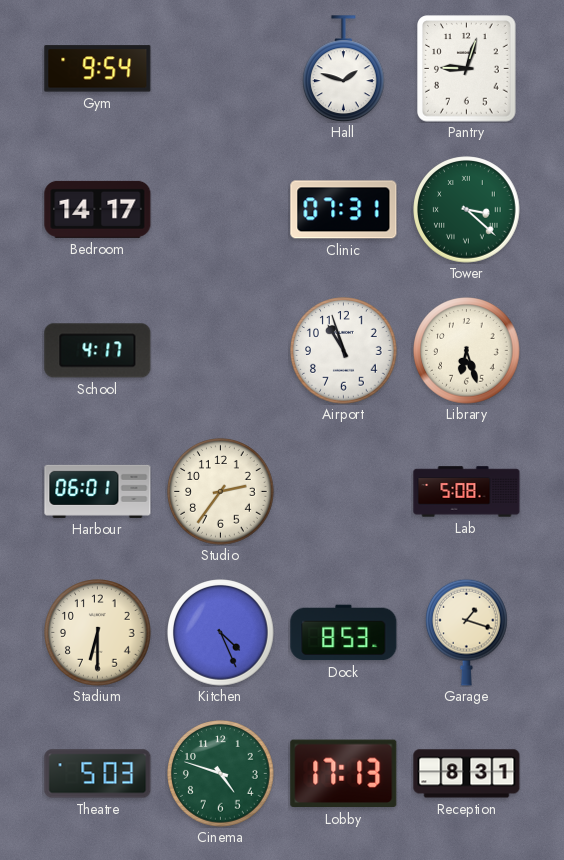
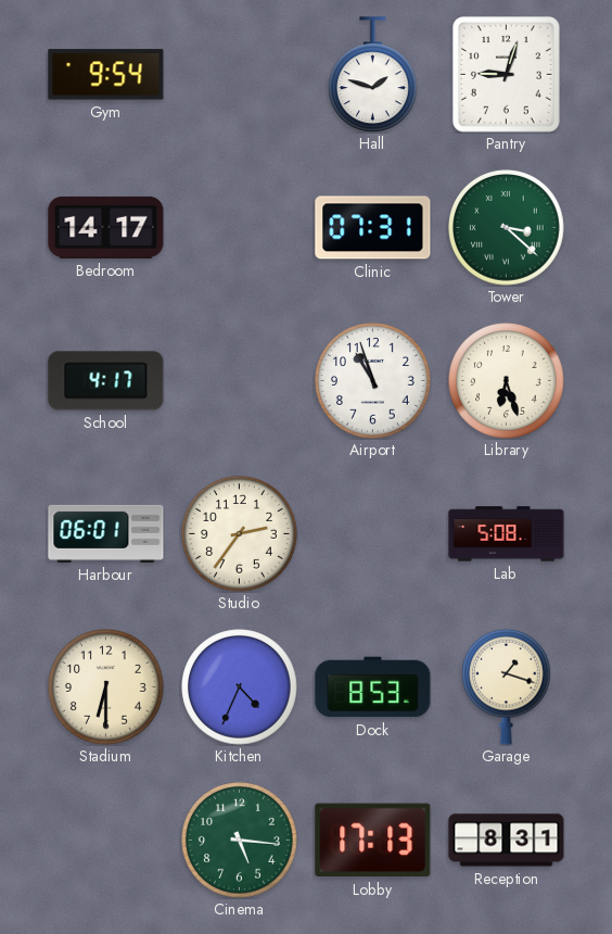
Kitchen: 4:26 -> 4:34
Theatre: 5:03 -> none
Cinema: 4:48 -> 5:16
